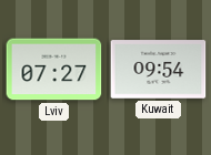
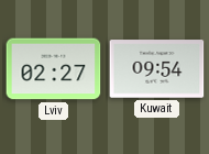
Lviv: 07:27 -> 02:27
